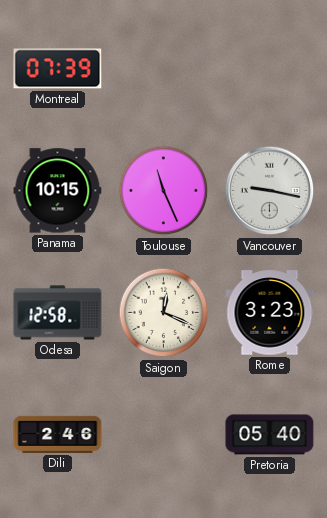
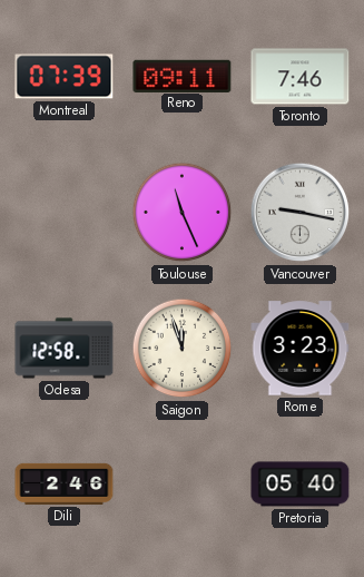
Reno: none -> 09:11
Toronto: none -> 7:46
Panama: 10:15 -> none
Saigon: 12:19 -> 11:57
